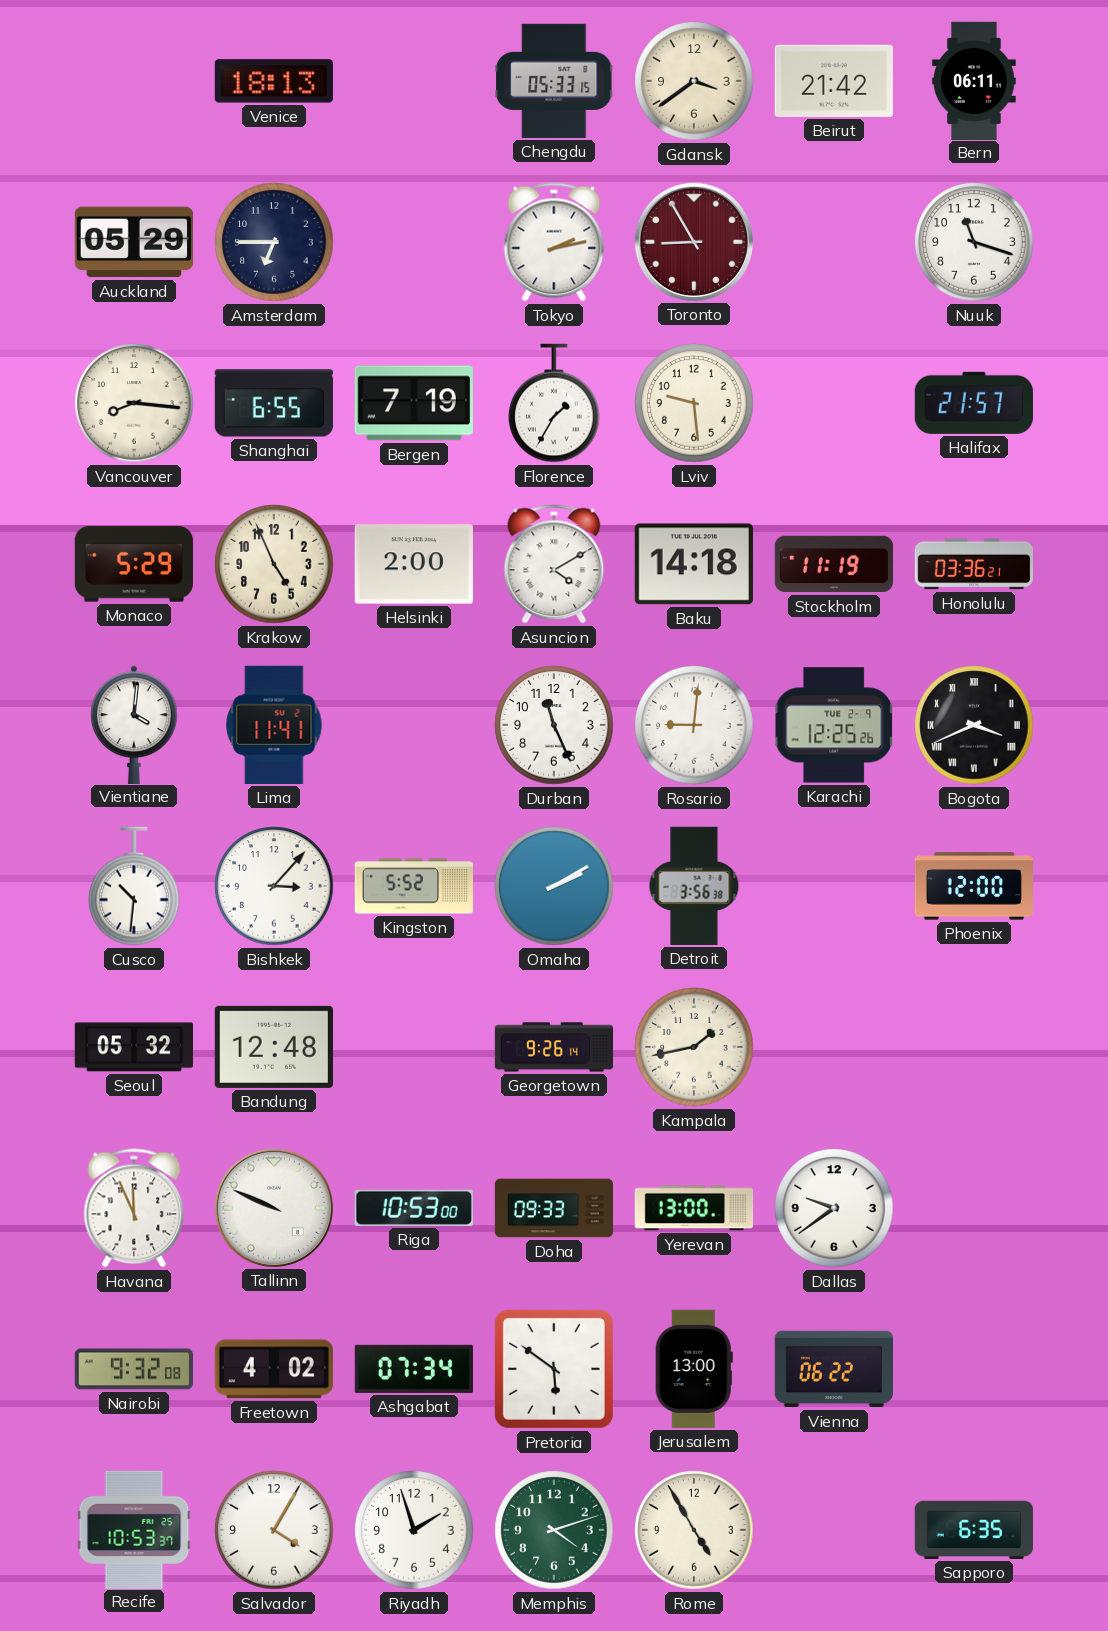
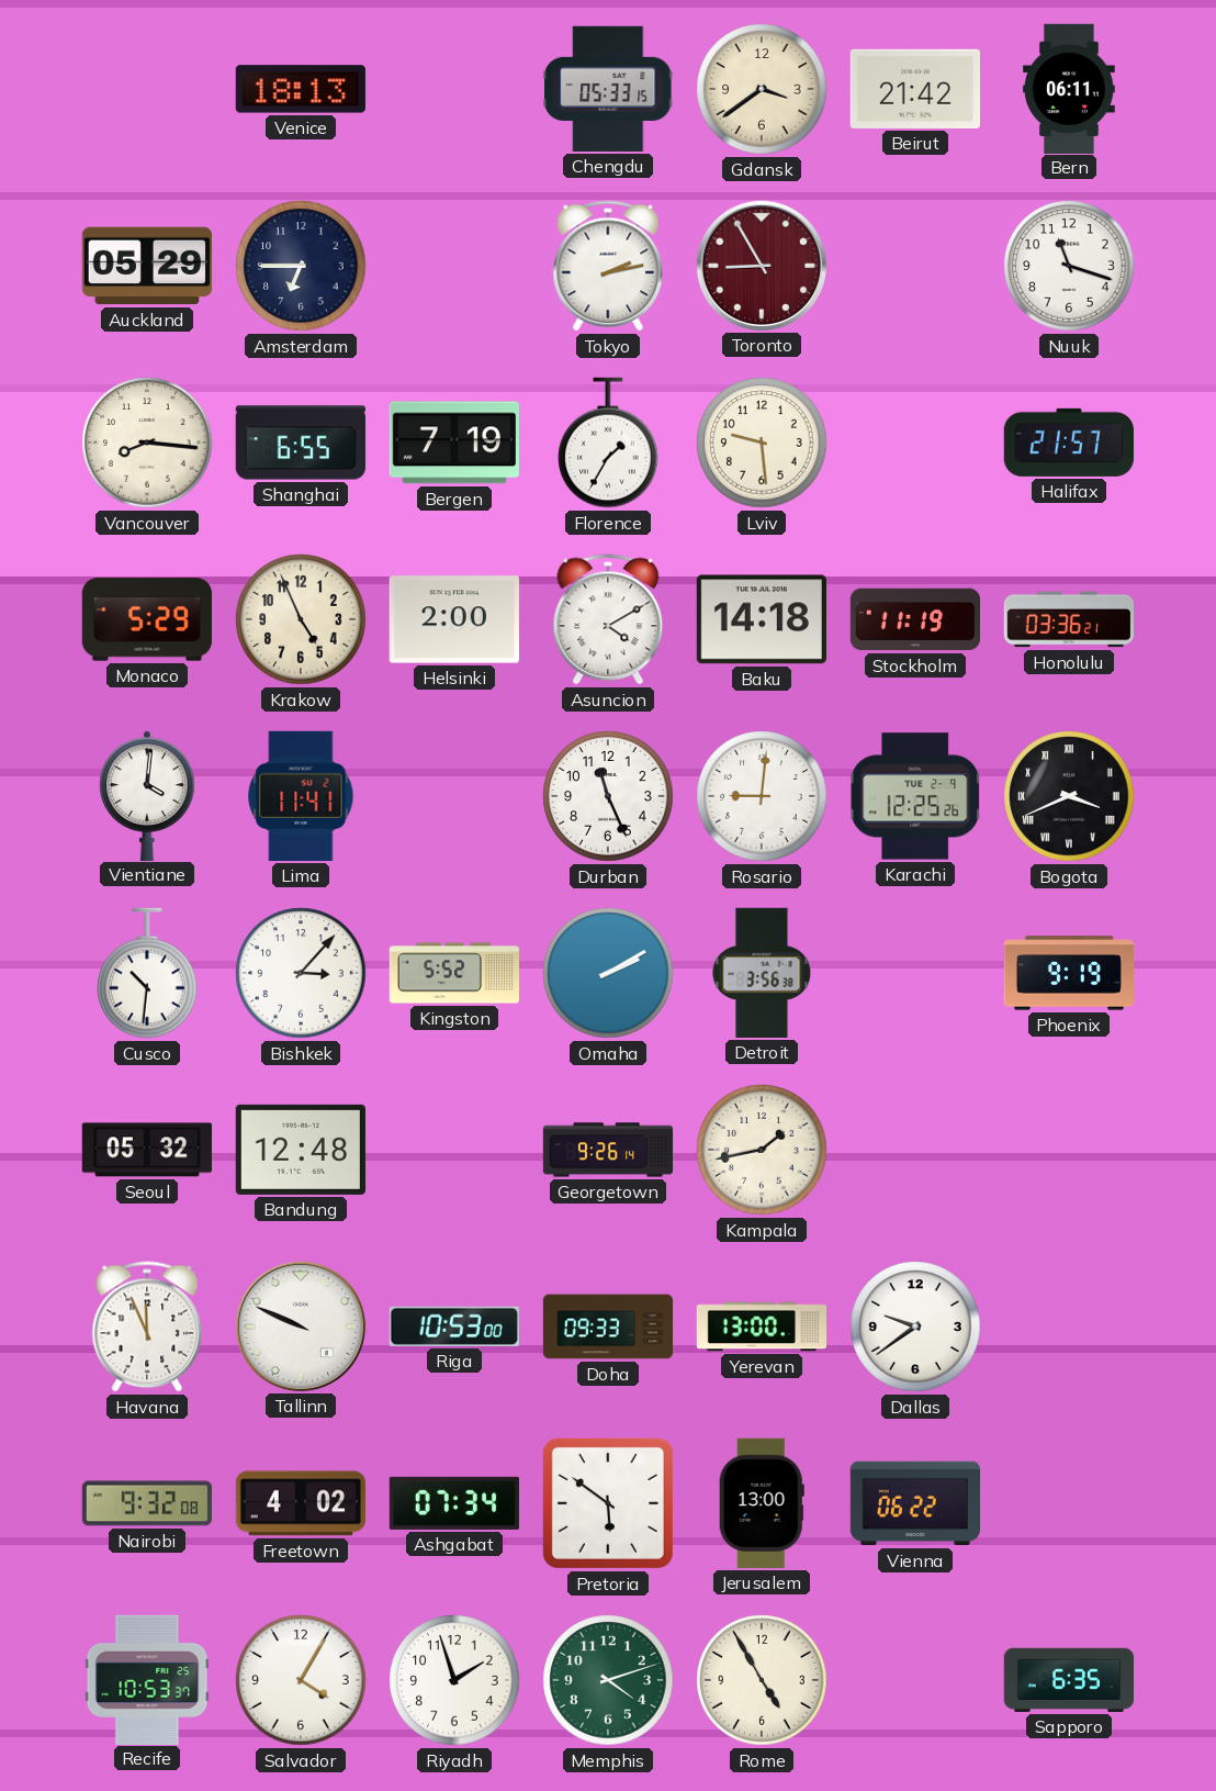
Phoenix: 12:00 -> 9:19
